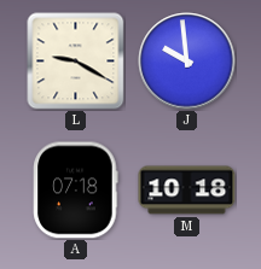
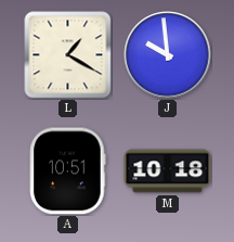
L: 9:20 -> 1:20
A: 07:18 -> 10:51
